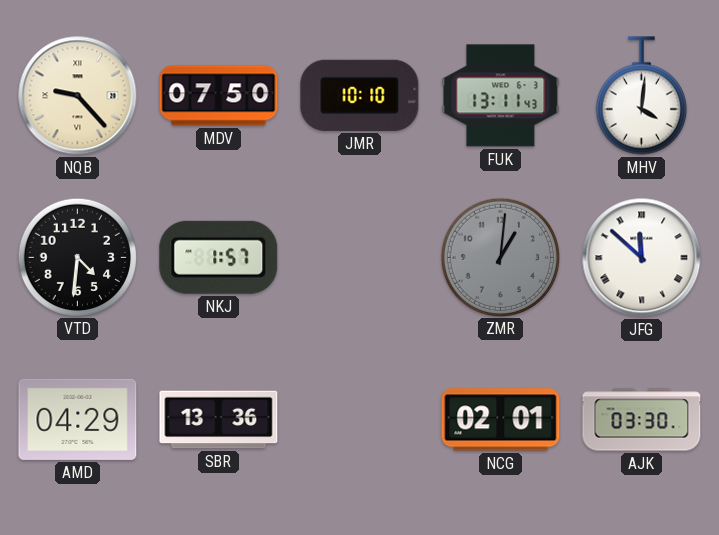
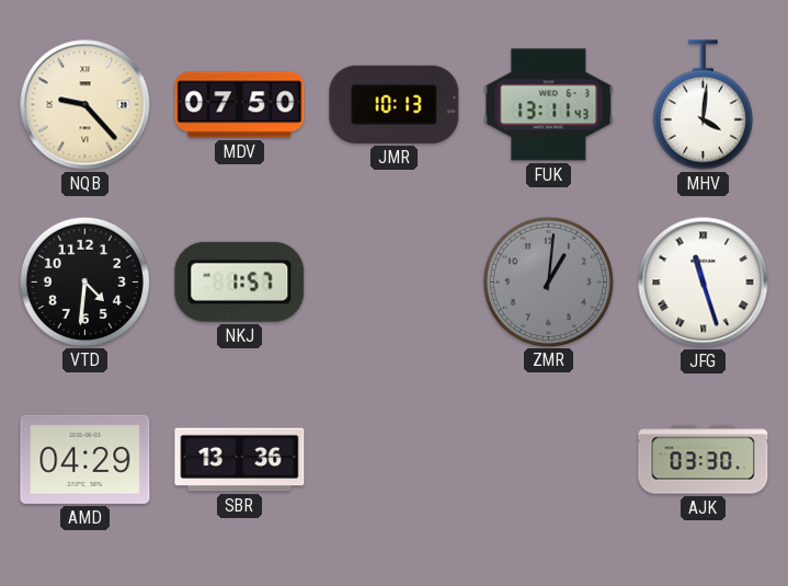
JMR: 10:10 -> 10:13
JFG: 11:52 -> 11:27
NCG: 02:01 -> none
